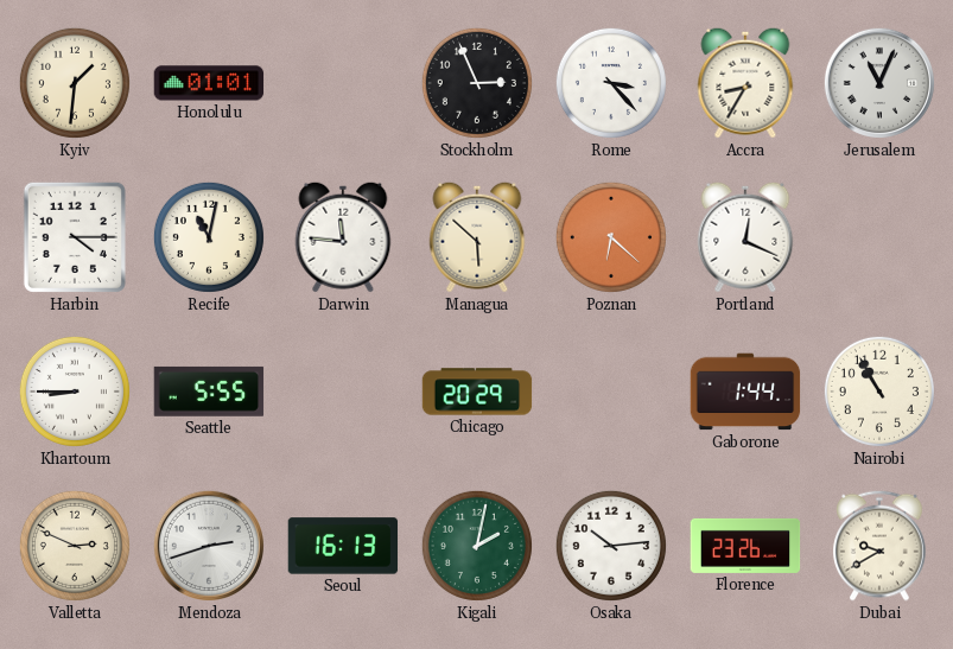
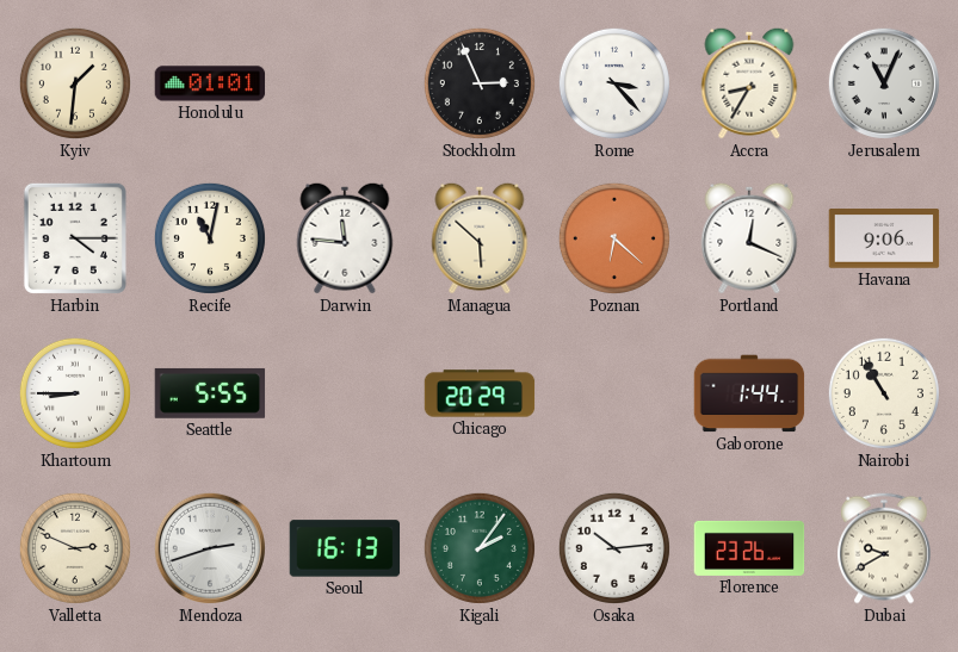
Havana: none -> 9:06
Kigali: 2:02 -> 2:06
